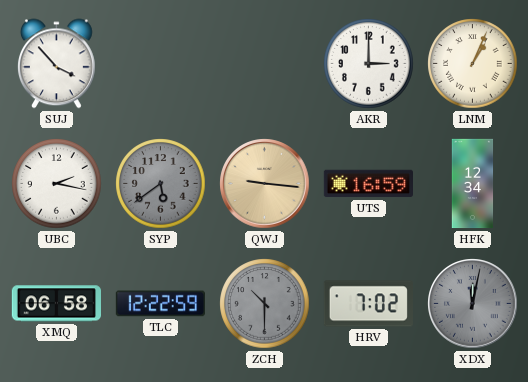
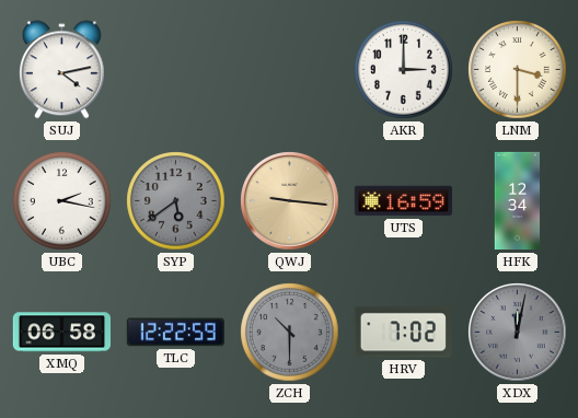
SUJ: 3:53 -> 4:13
LNM: 1:04 -> 3:30
